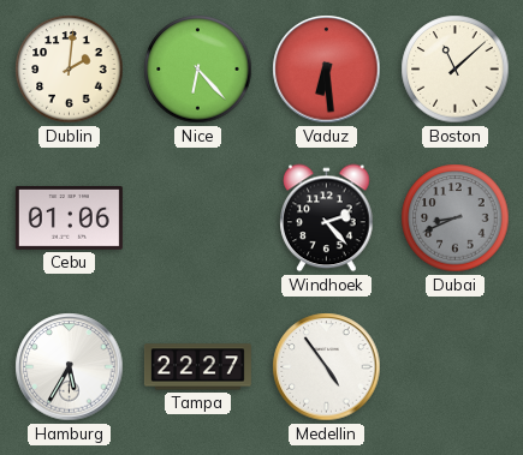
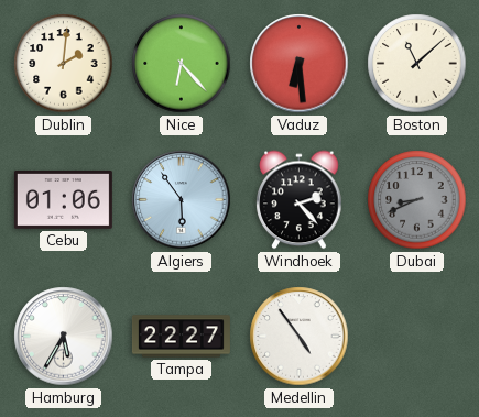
Algiers: none -> 5:54
